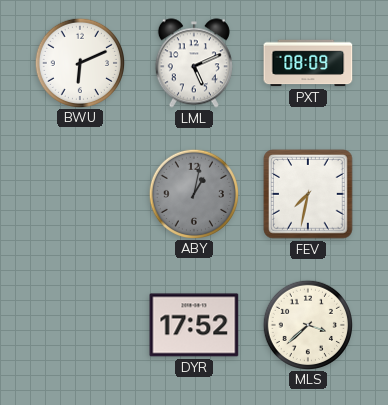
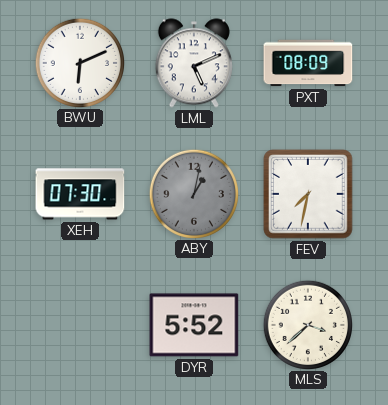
XEH: none -> 07:30
DYR: 17:52 -> 5:52
